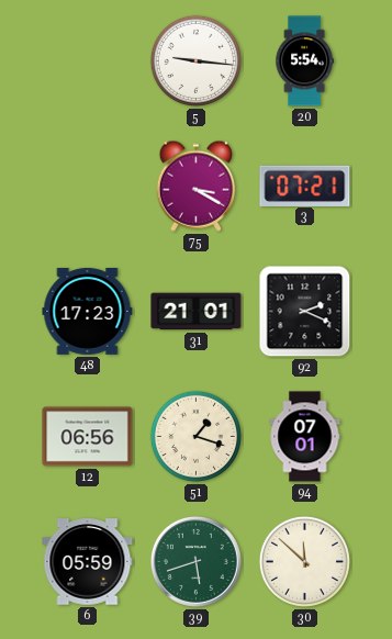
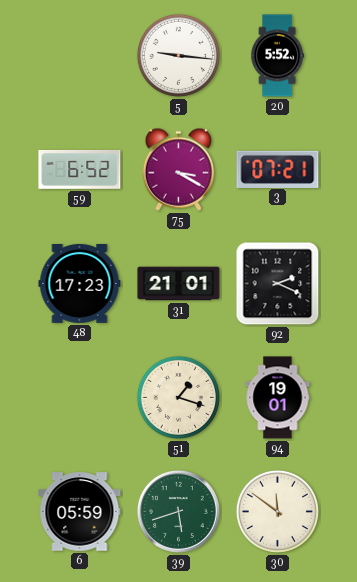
20: 5:54 -> 5:52
59: none -> 6:52
12: 06:56 -> none
94: 07:01 -> 19:01
30: 11:52 -> 11:51
